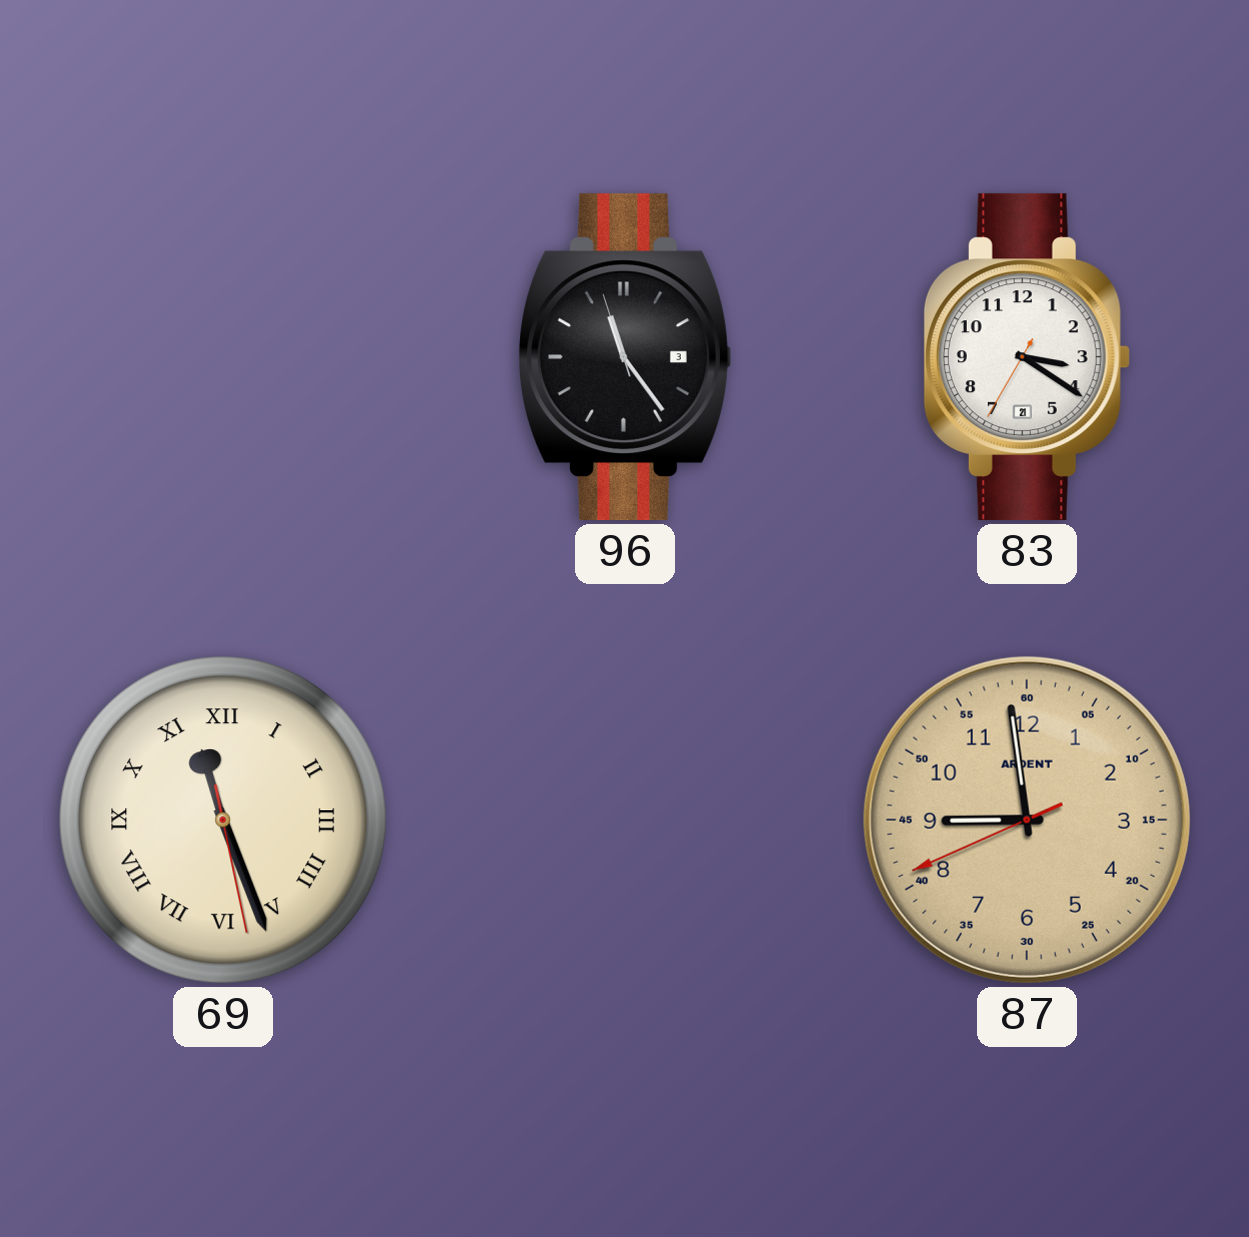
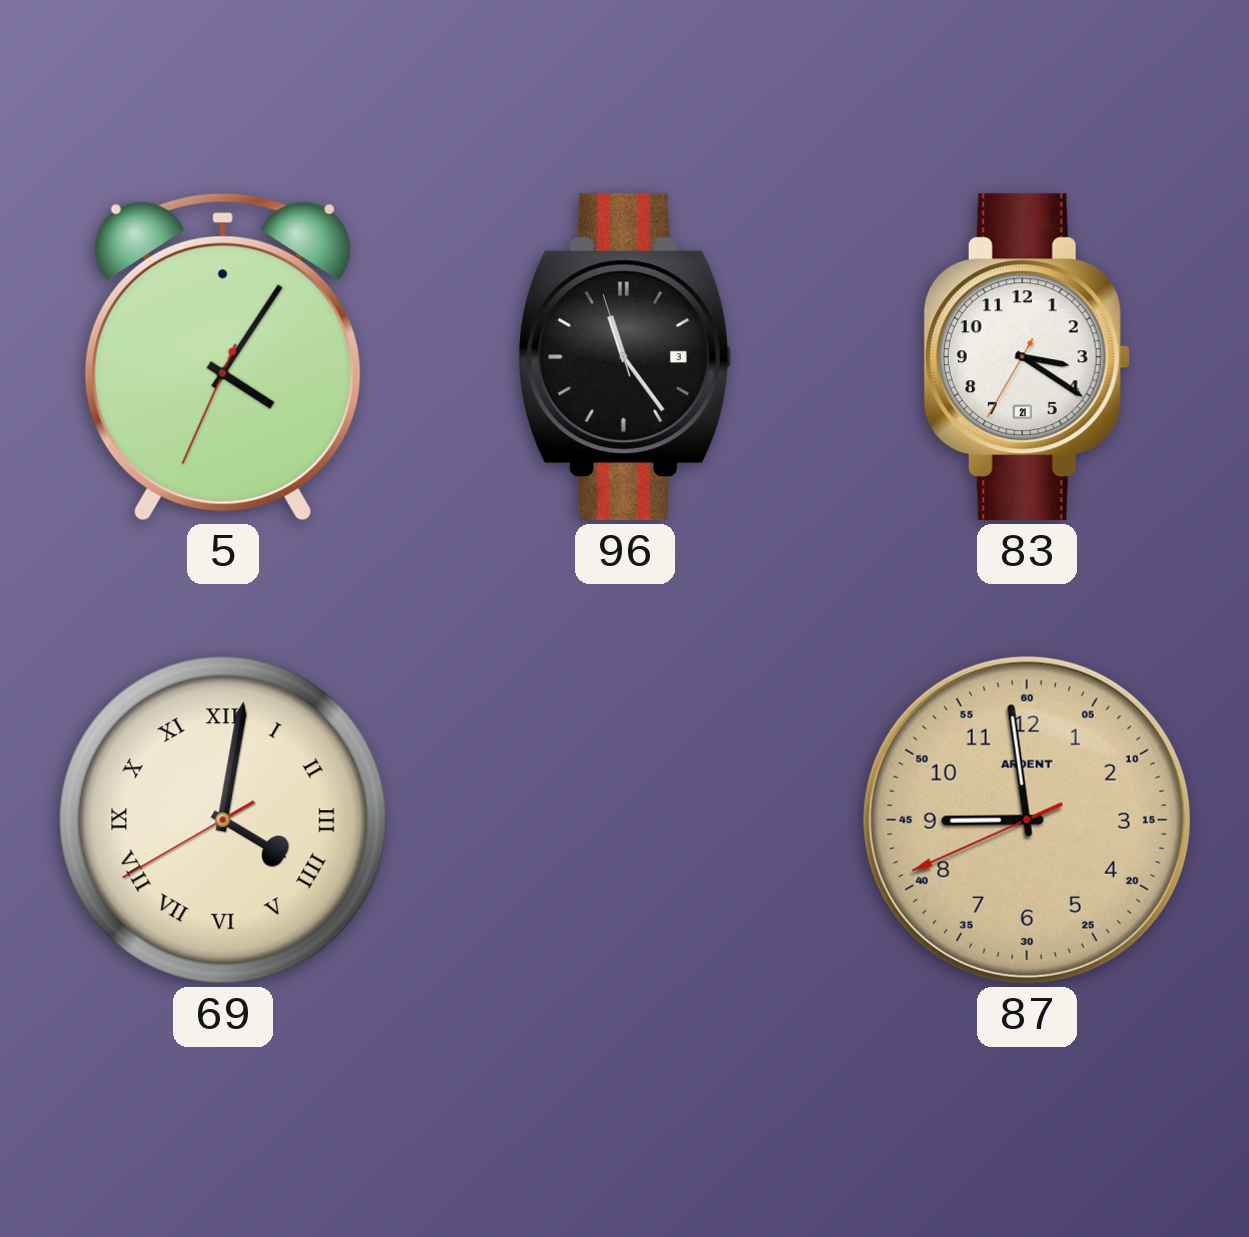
5: none -> 4:05
69: 11:26 -> 4:01
